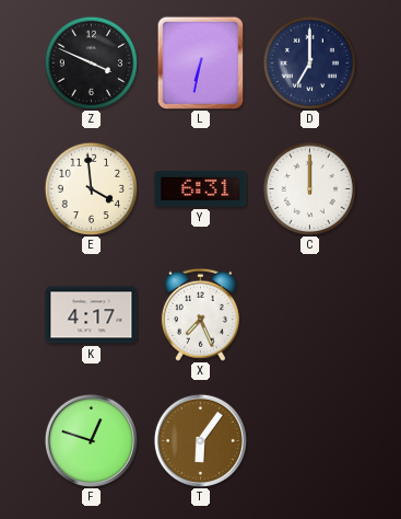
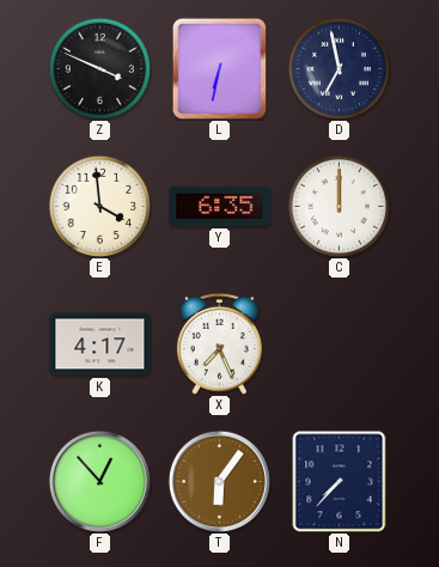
D: 7:00 -> 6:58
Y: 6:31 -> 6:35
F: 12:48 -> 12:53
N: none -> 7:37
